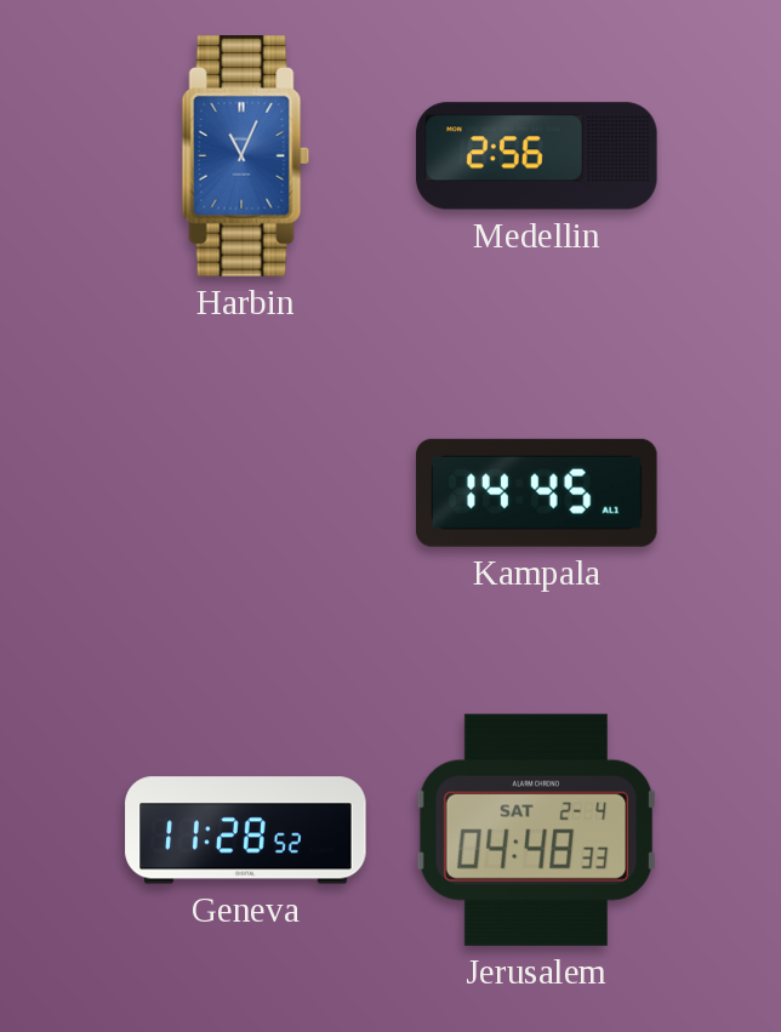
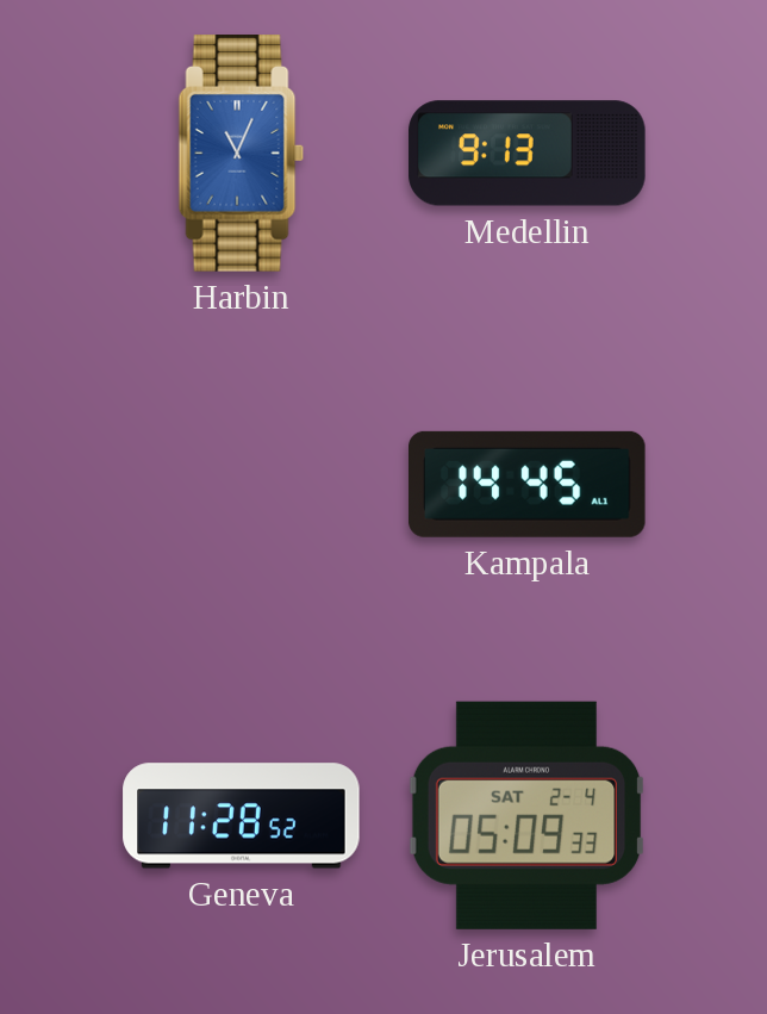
Medellin: 2:56 -> 9:13
Jerusalem: 04:48 -> 05:09
